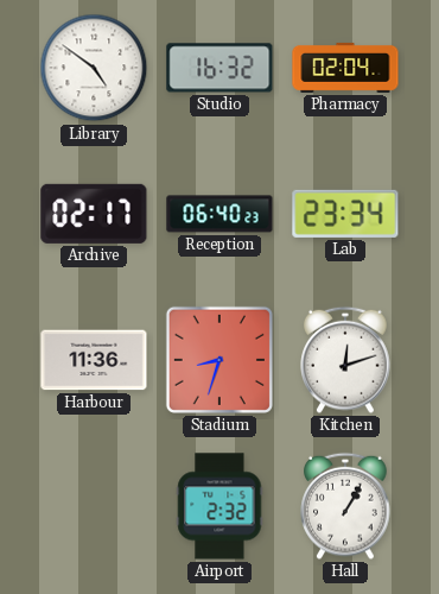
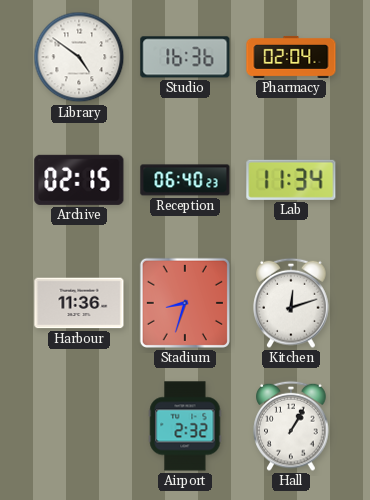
Studio: 16:32 -> 16:36
Archive: 02:17 -> 02:15
Lab: 23:34 -> 11:34
